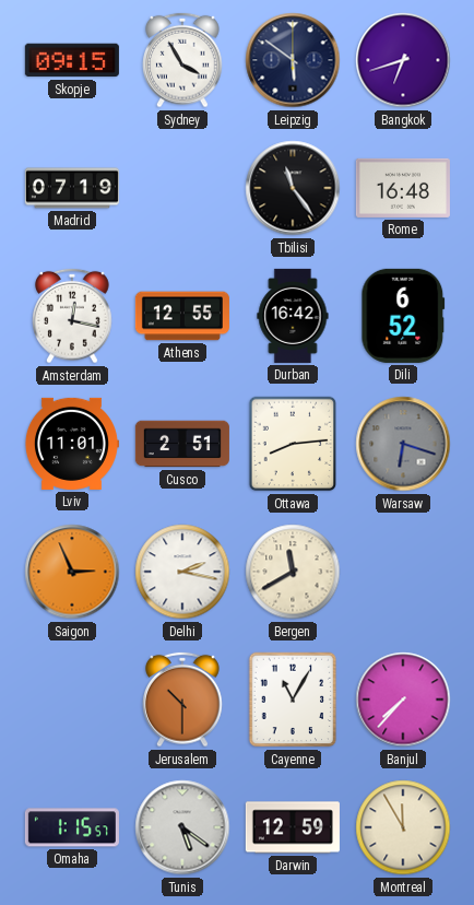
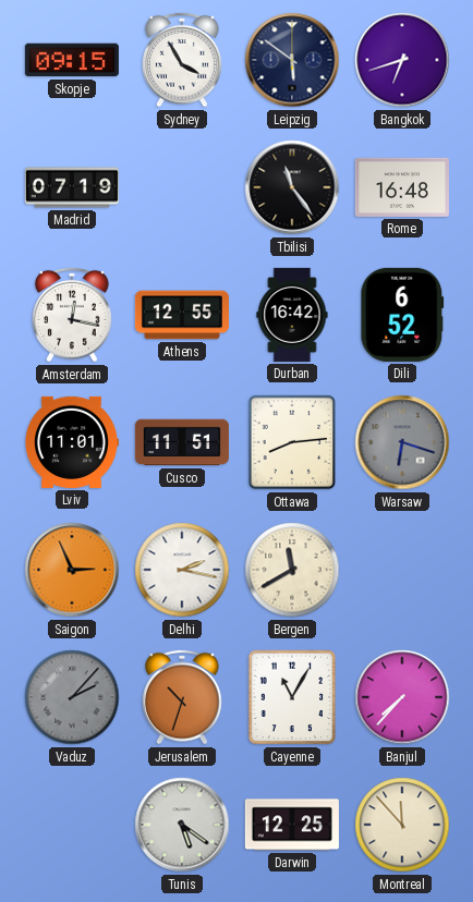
Cusco: 2:51 -> 11:51
Vaduz: none -> 2:07
Jerusalem: 10:30 -> 10:33
Omaha: 1:15 -> none
Darwin: 12:59 -> 12:25
Montreal: 11:55 -> 11:53
